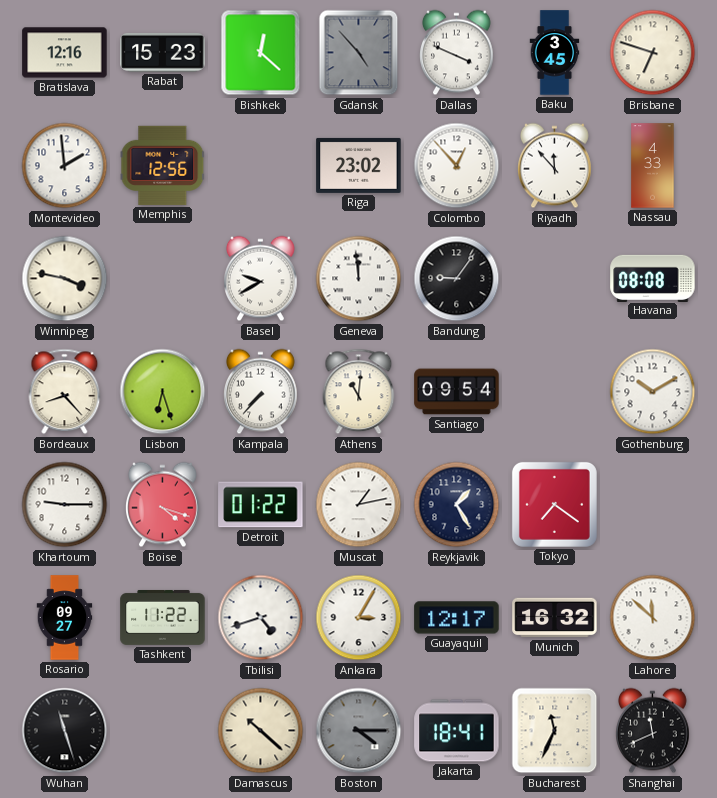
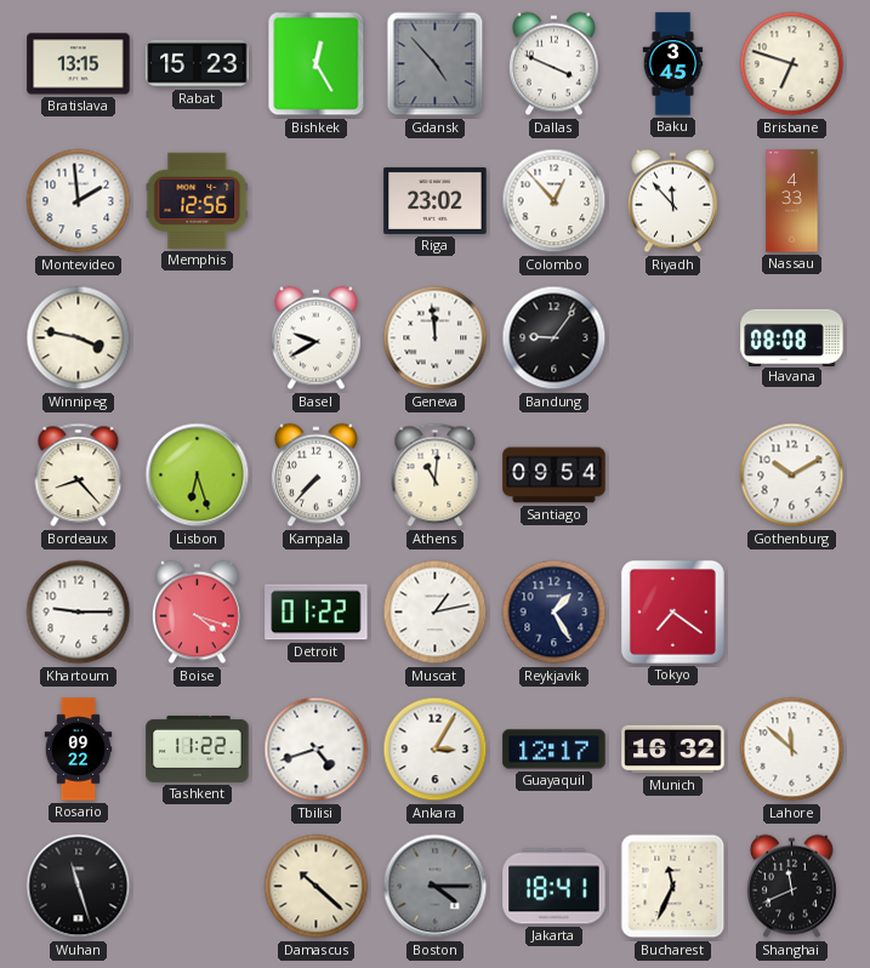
Bratislava: 12:16 -> 13:15
Bishkek: 12:22 -> 12:25
Rosario: 09:27 -> 09:22
